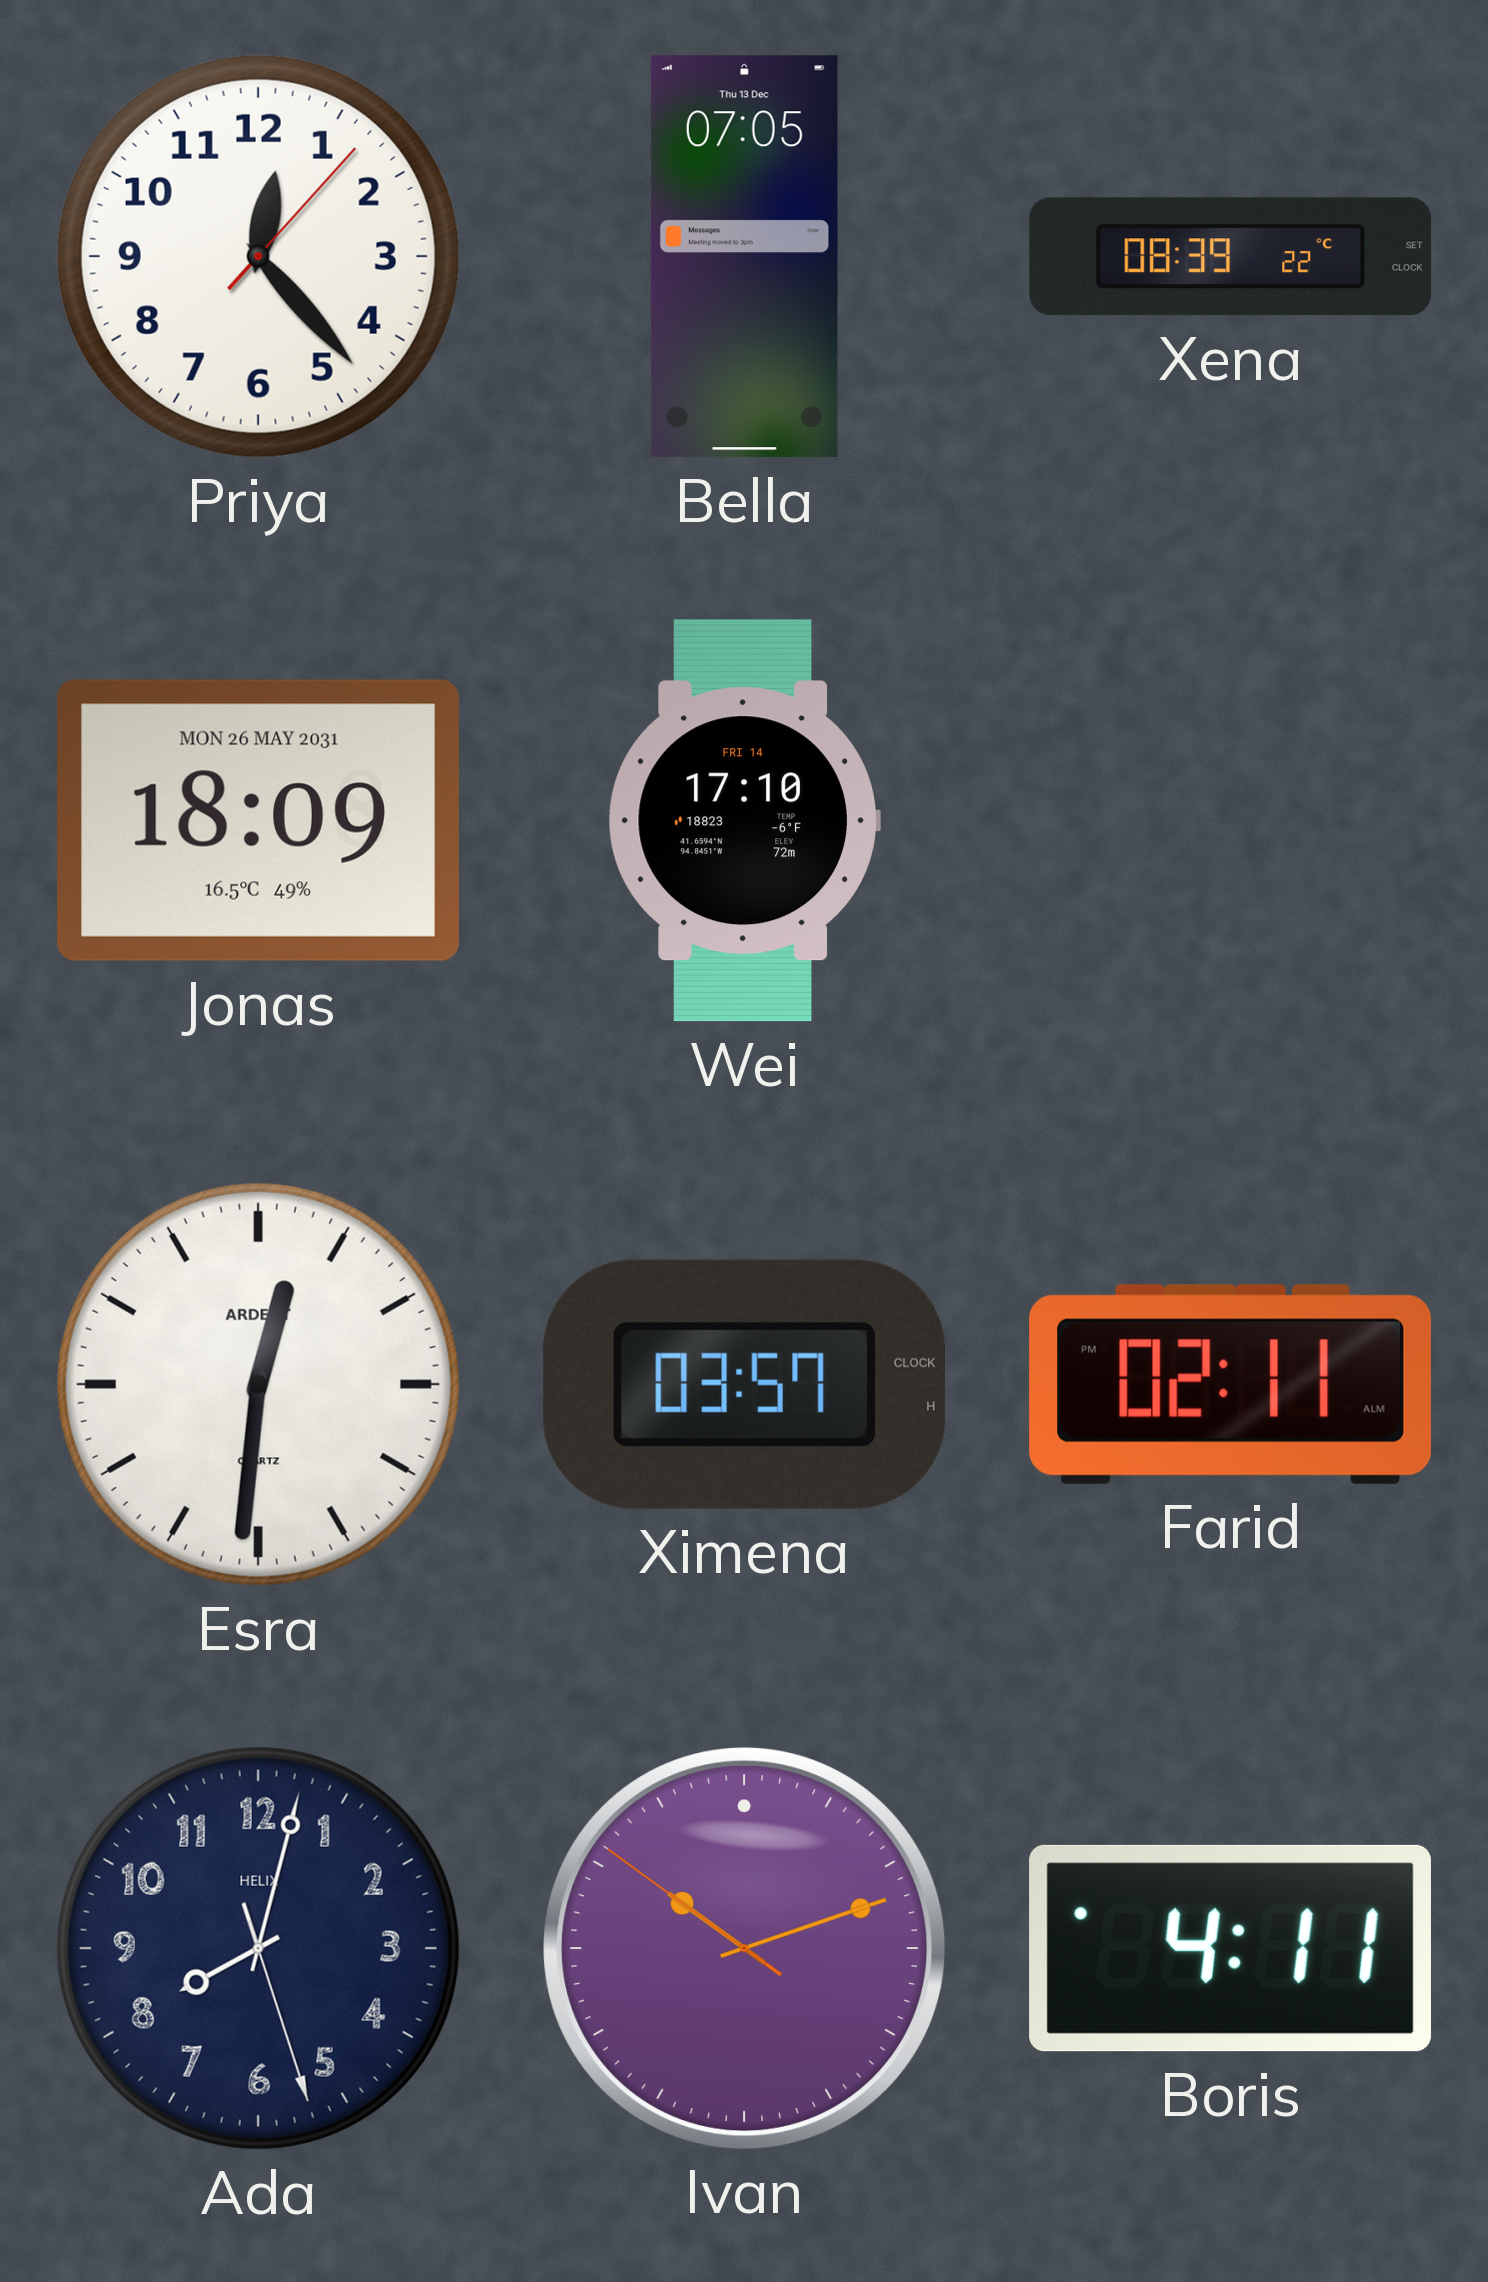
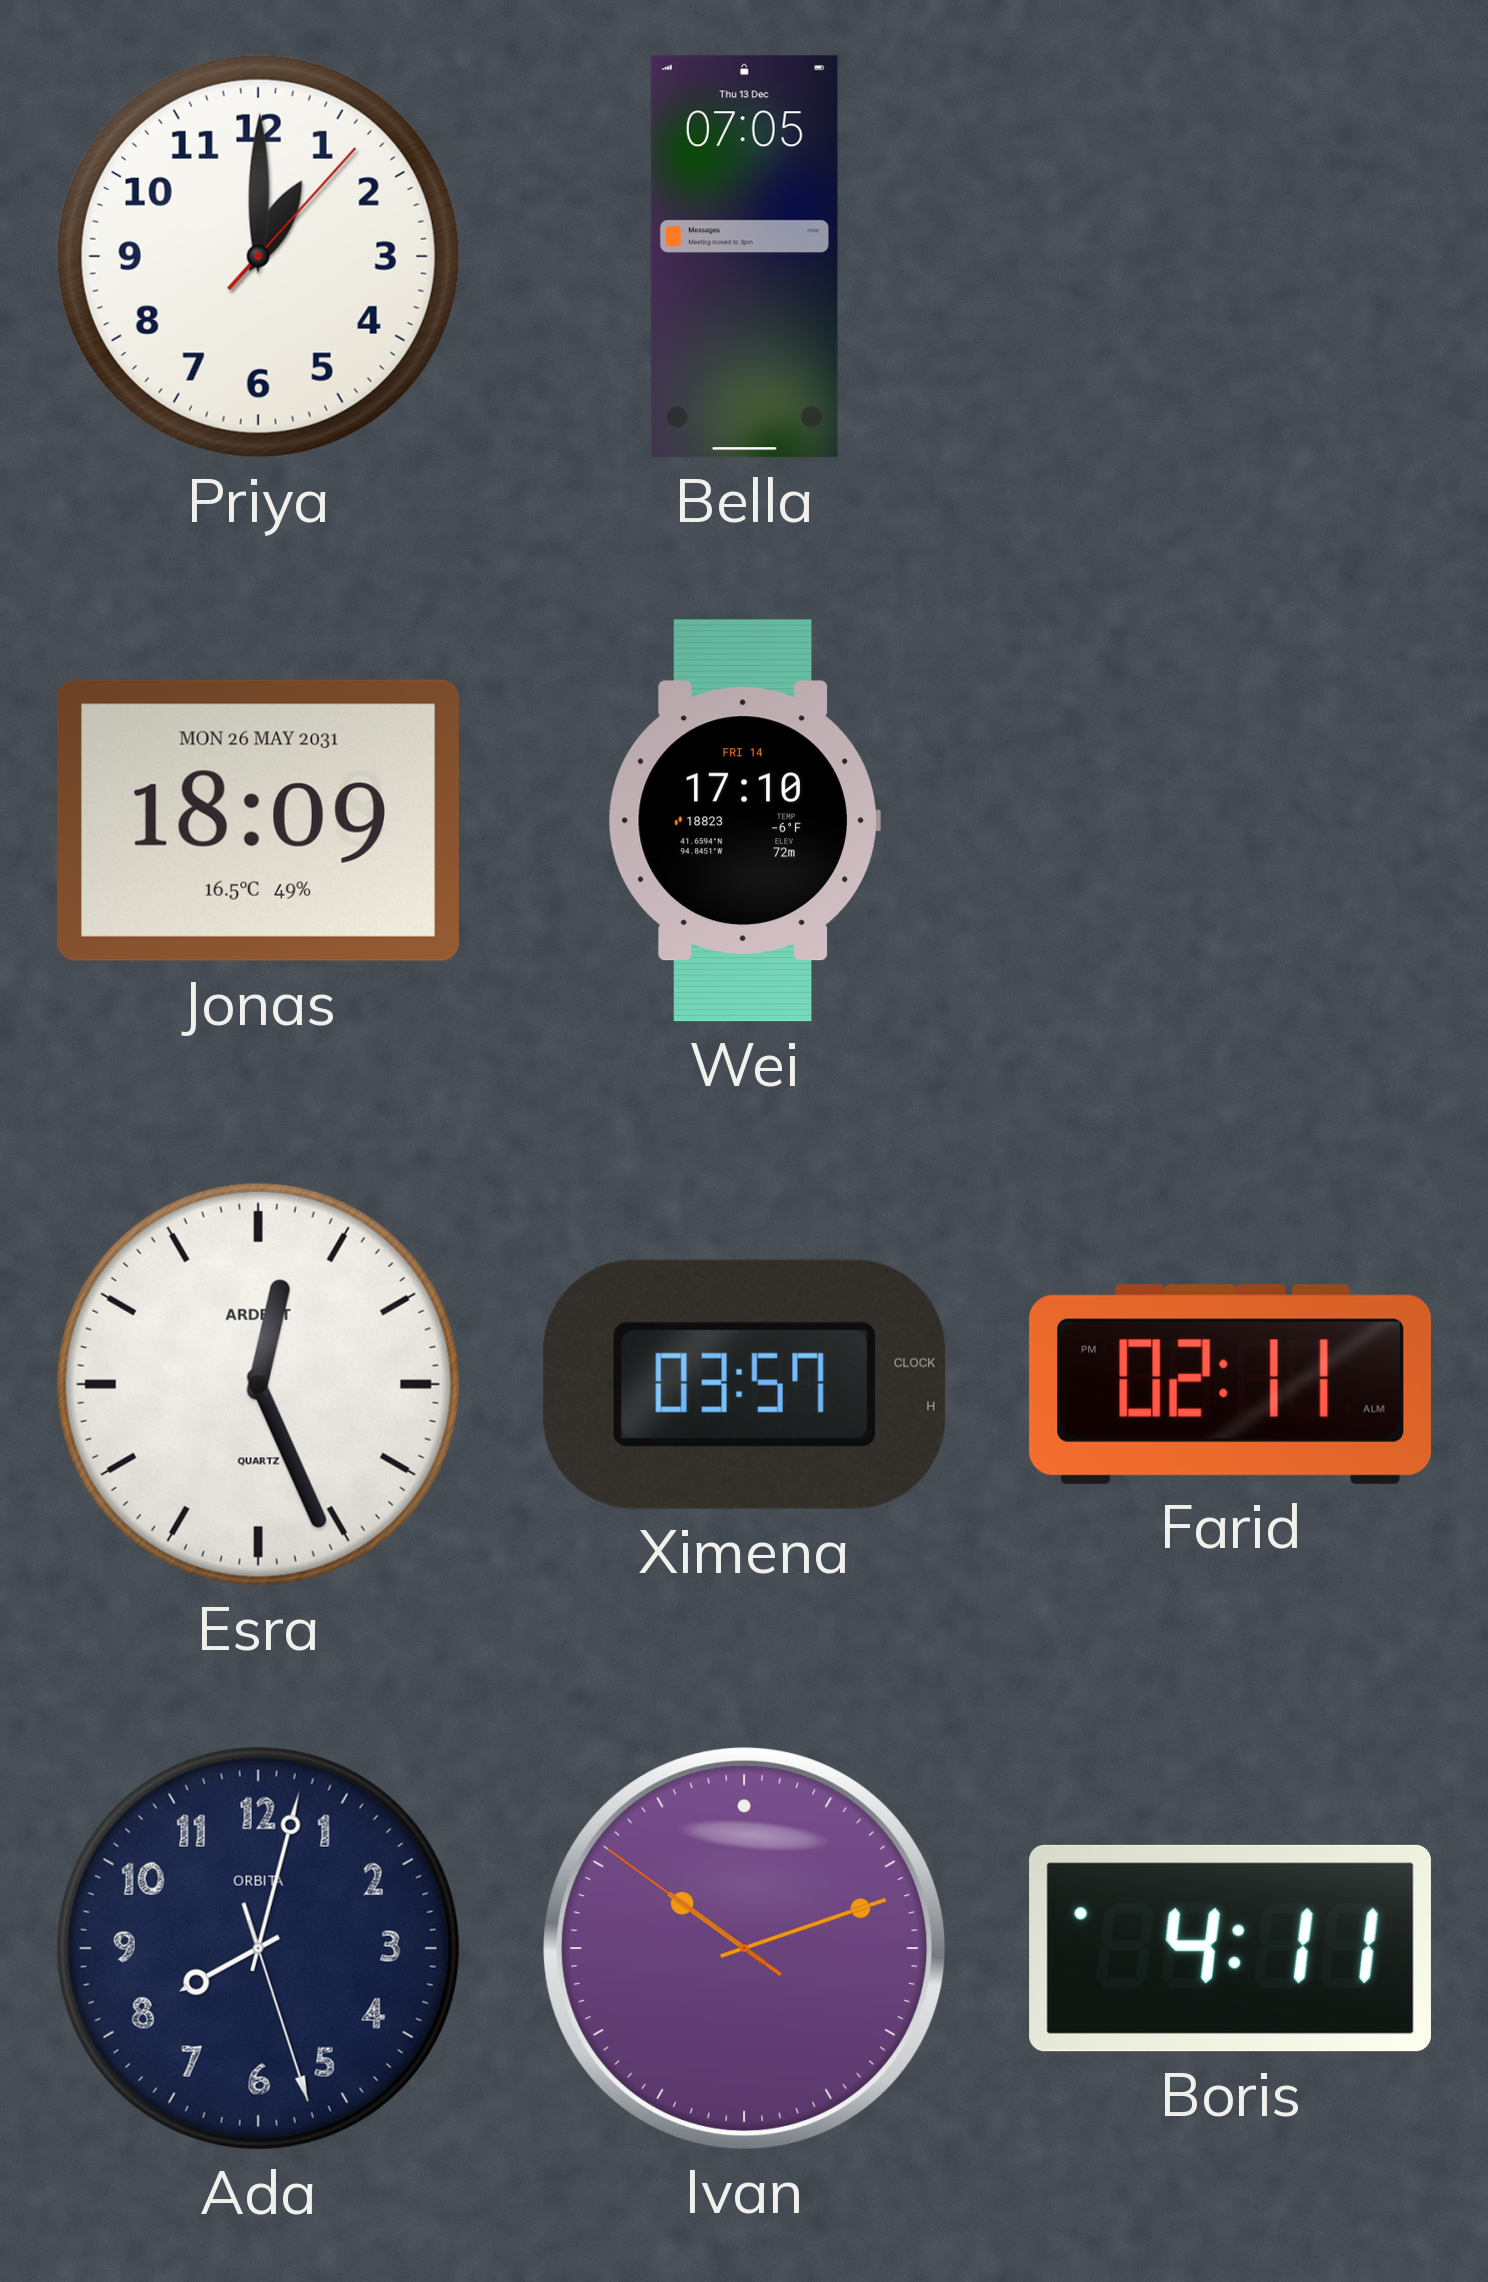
Priya: 12:23 -> 1:00
Xena: 08:39 -> none
Esra: 12:31 -> 12:26
Ada brand: HELIX -> ORBITA
